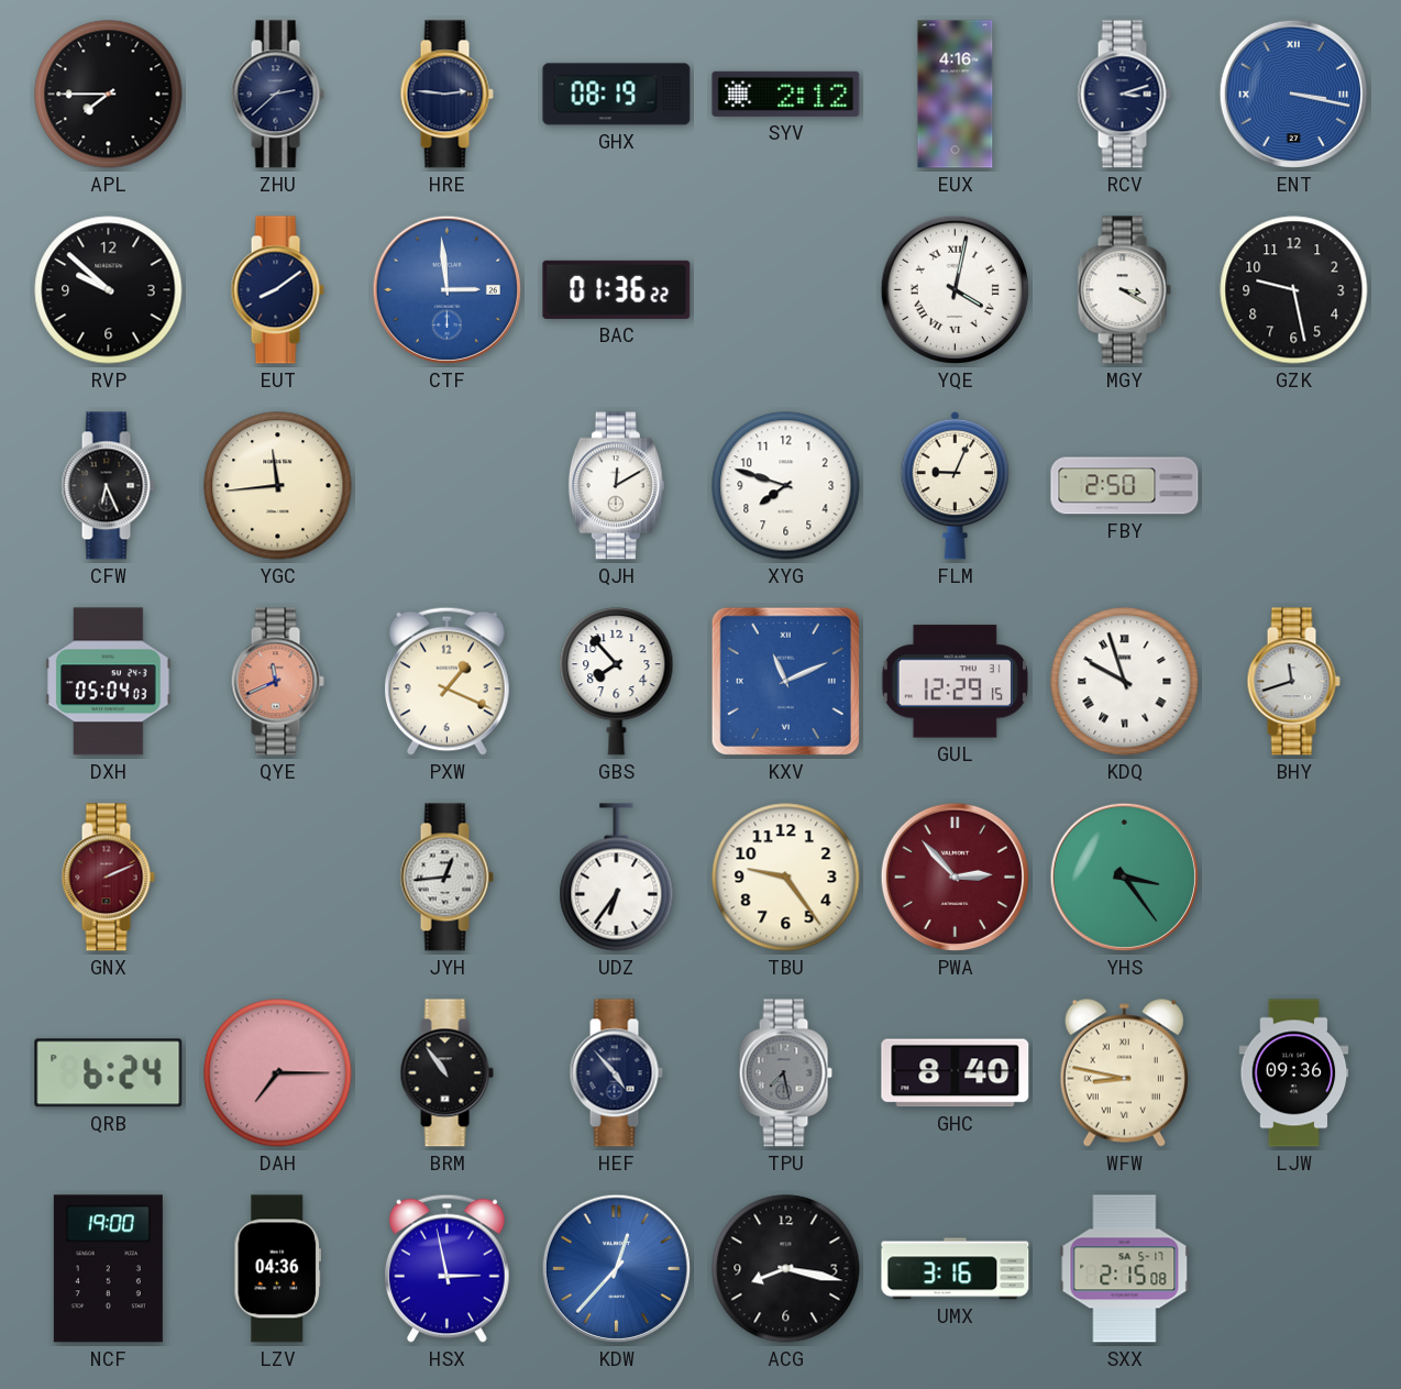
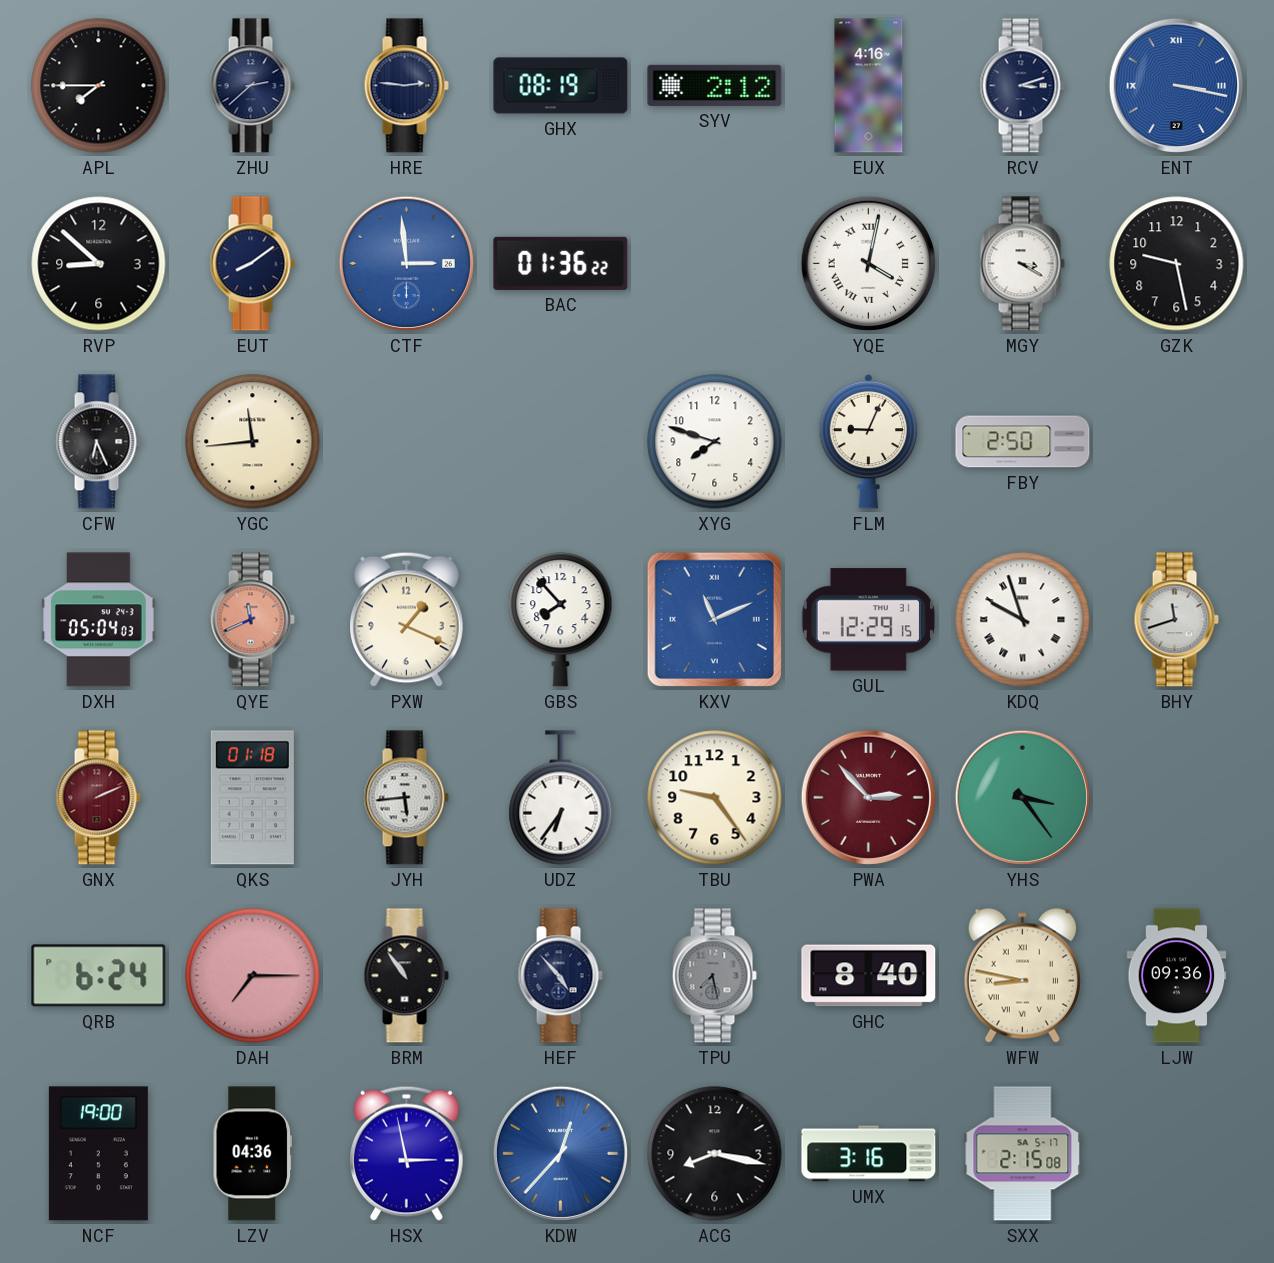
RVP: 9:52 -> 8:52
QJH: 12:10 -> none
QKS: none -> 01:18
JYH: 12:44 -> 5:44
